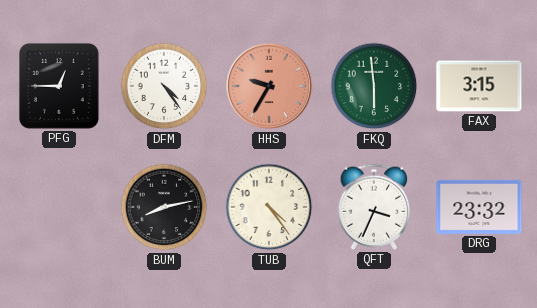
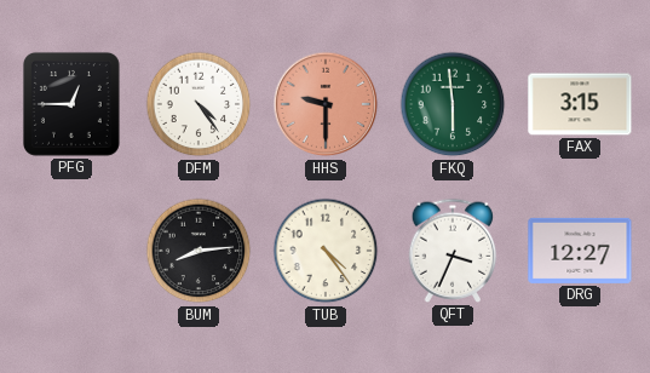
HHS: 9:35 -> 9:30
BUM: 8:13 -> 8:14
DRG: 23:32 -> 12:27
